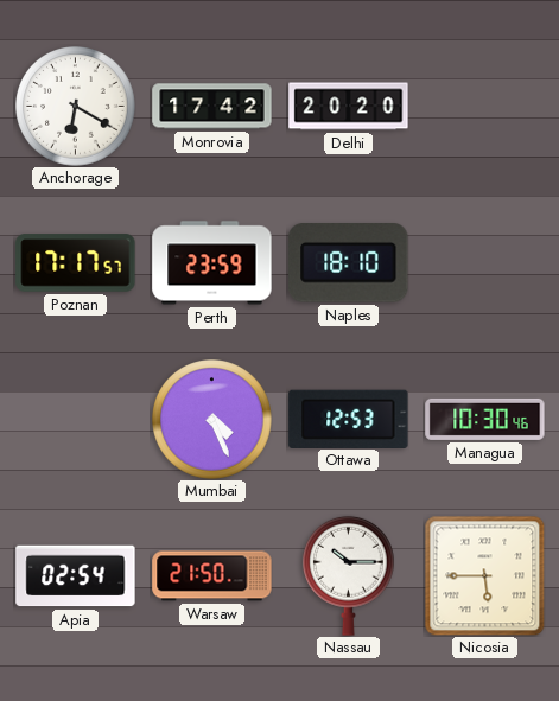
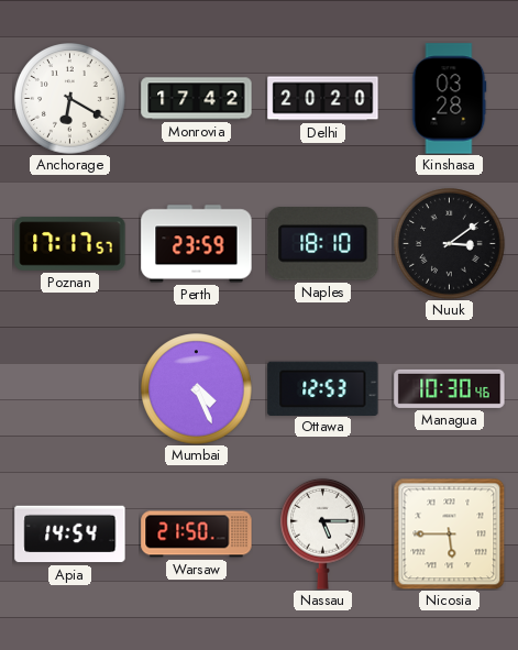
Kinshasa: none -> 03:28
Nuuk: none -> 3:09
Apia: 02:54 -> 14:54
Nassau: 10:15 -> 5:15
